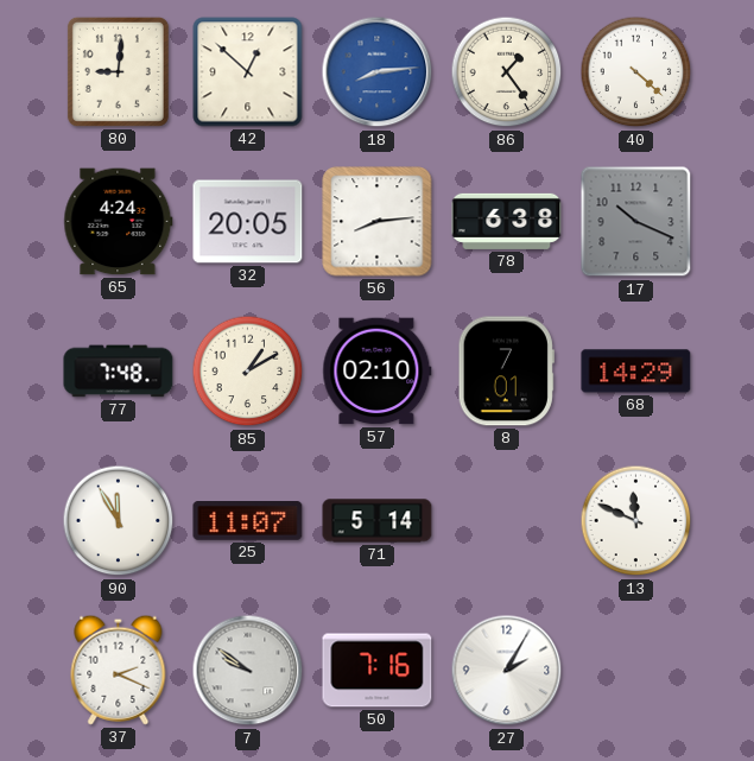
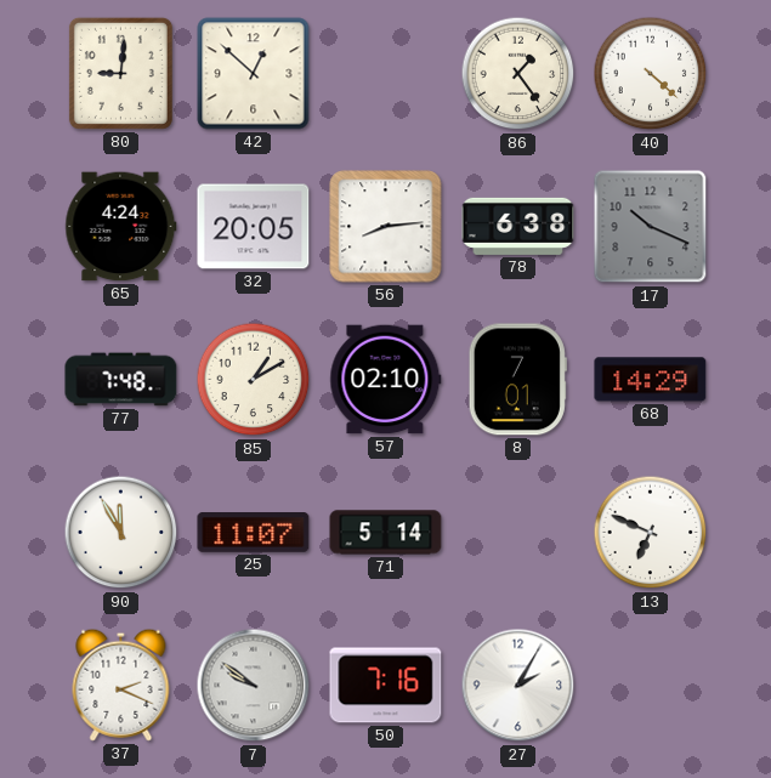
18: 8:14 -> none
13: 11:49 -> 6:49
